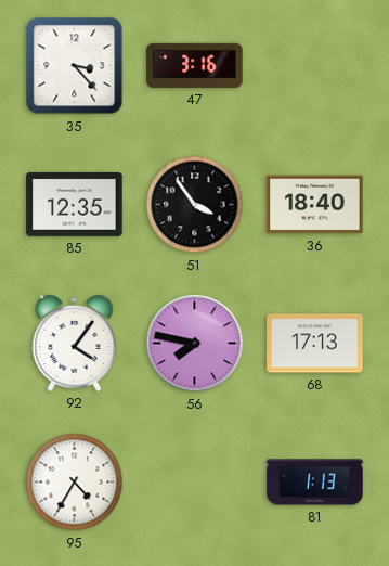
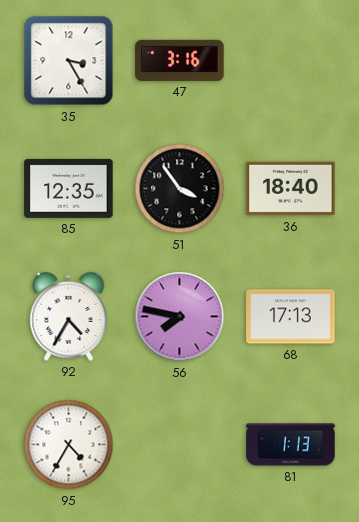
35: 3:23 -> 3:25
92: 4:06 -> 4:35
